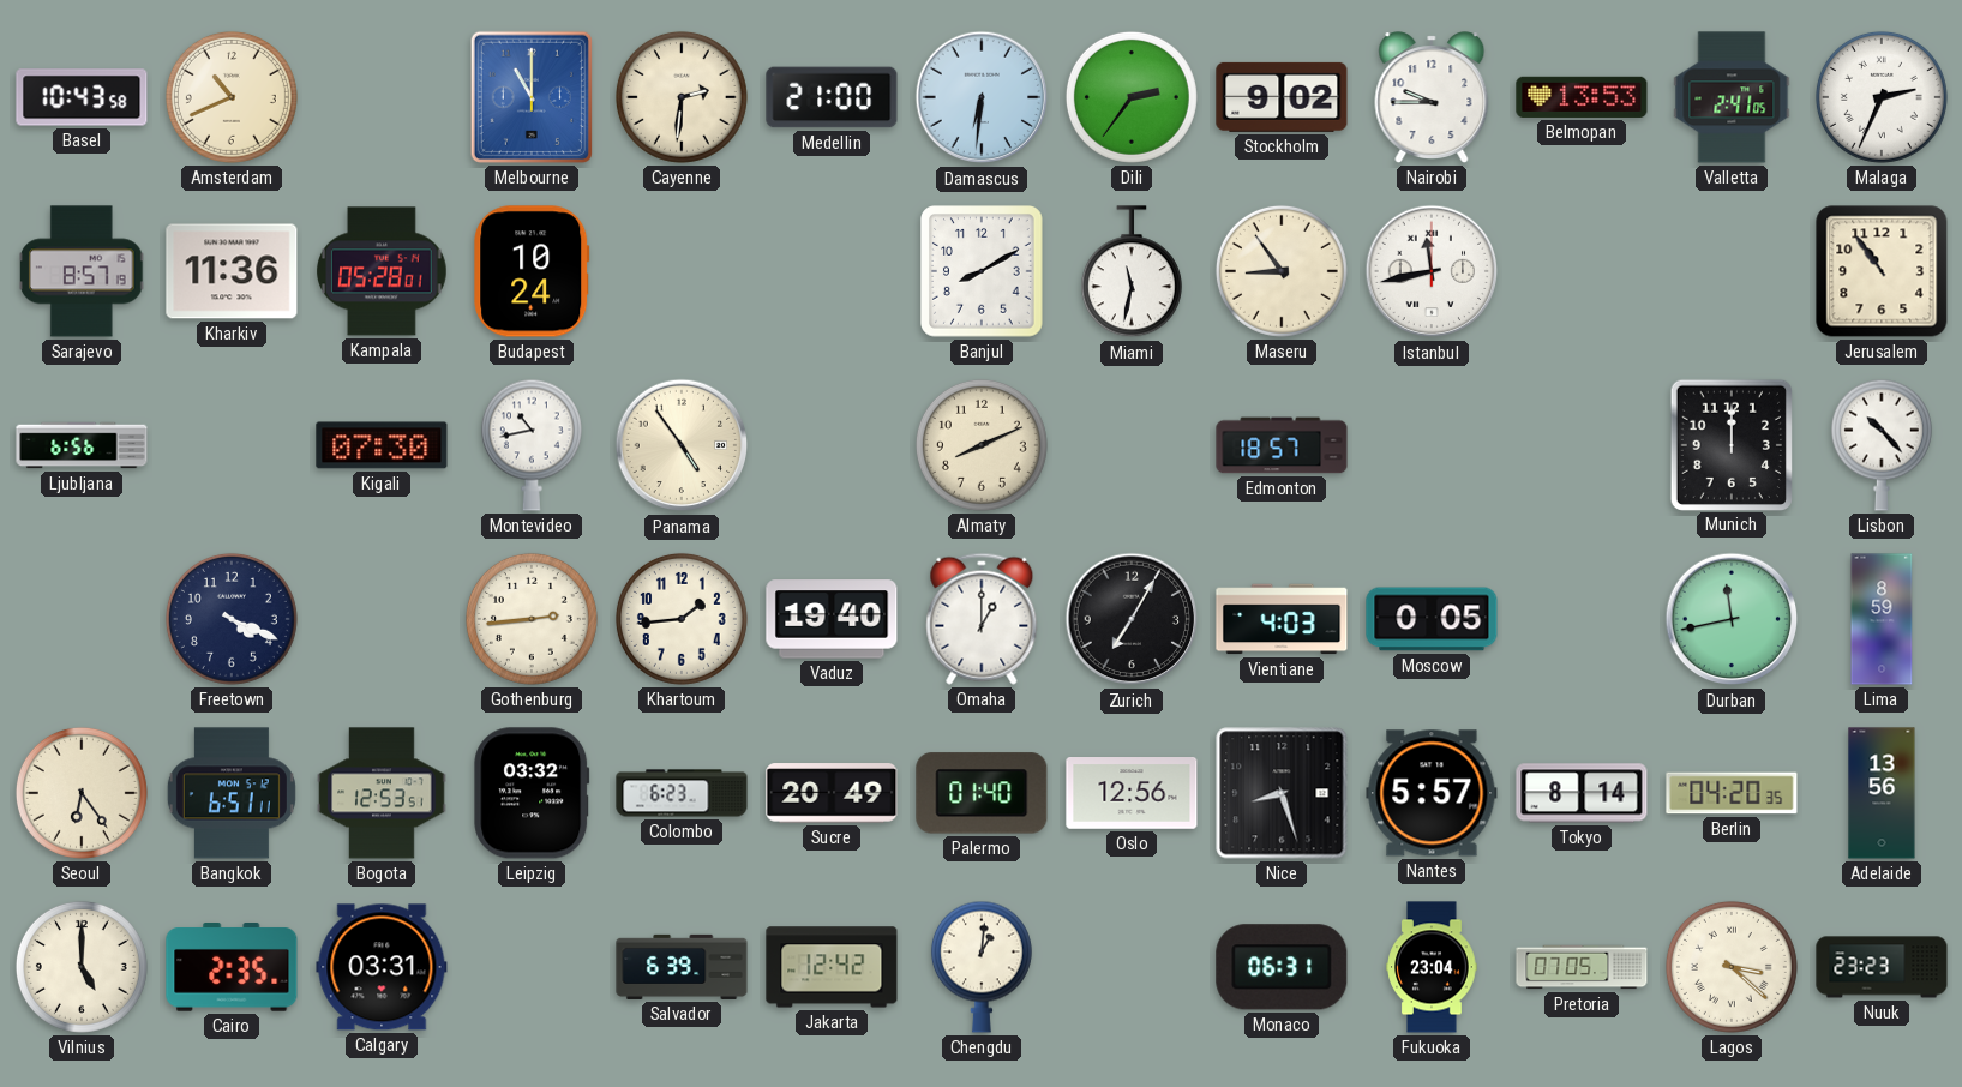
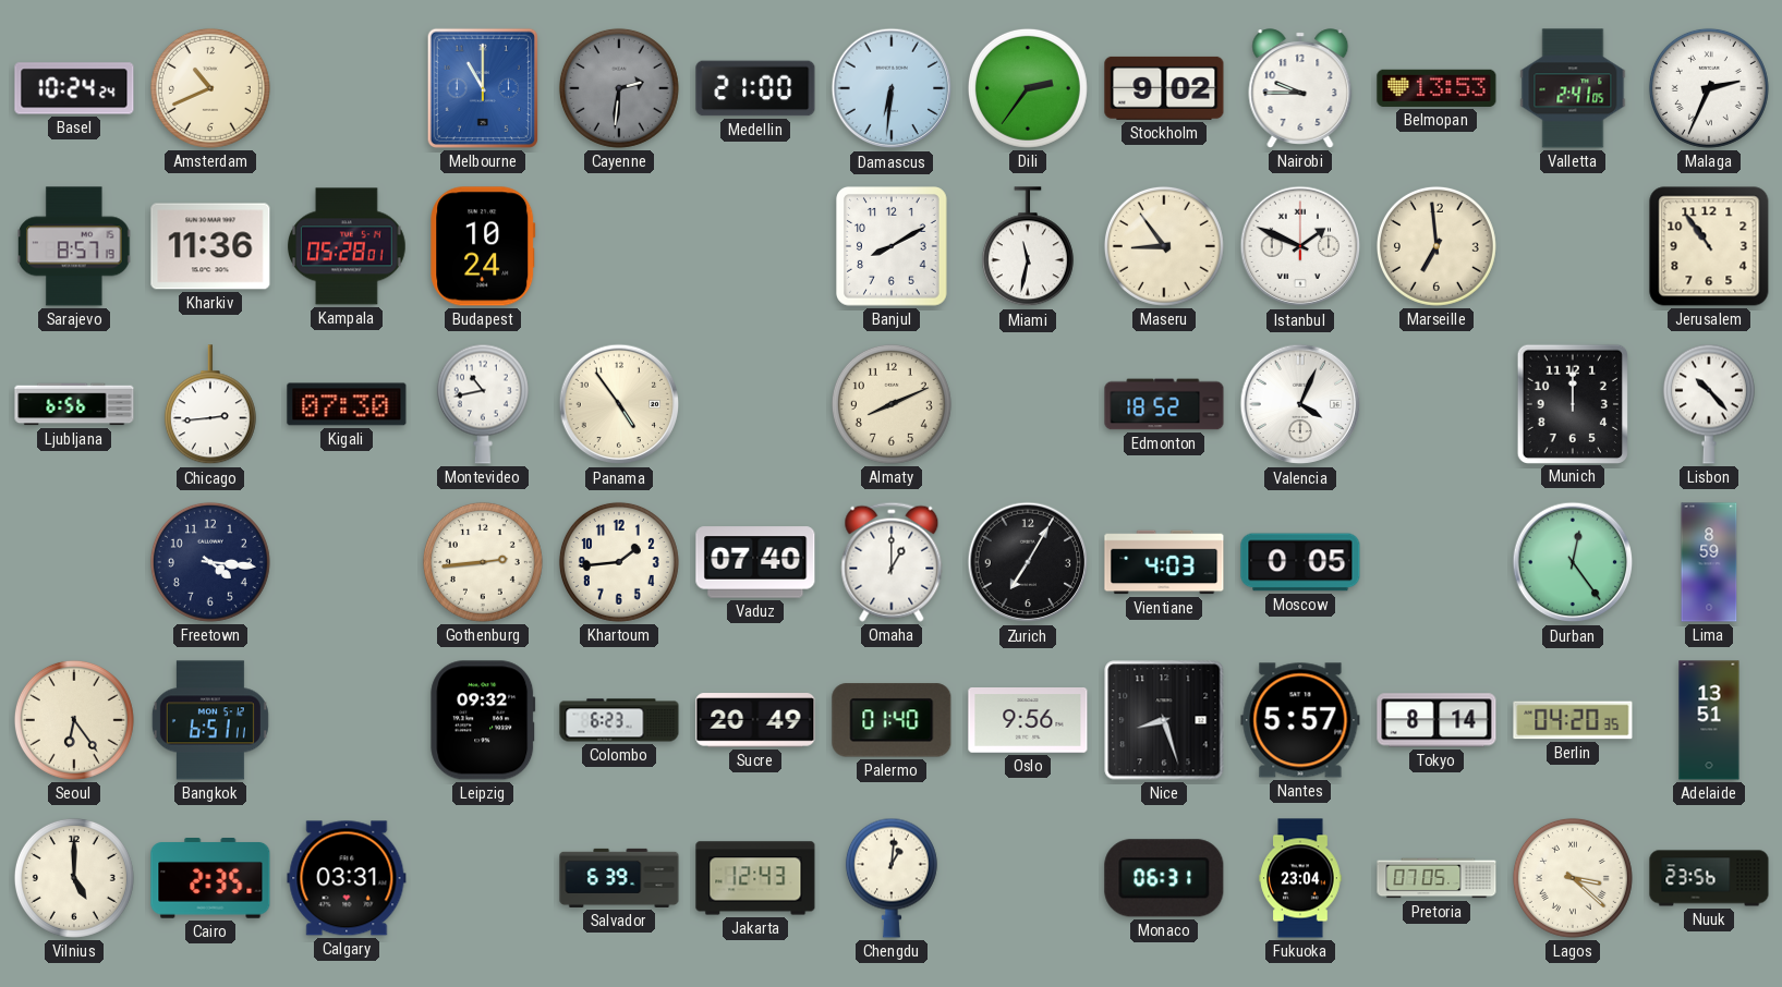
Basel: 10:43 -> 10:24
Cayenne dial: cream -> grey
Istanbul: 11:43 -> 1:49
Marseille: none -> 6:59
Chicago: none -> 2:44
Edmonton: 18:57 -> 18:52
Valencia: none -> 4:04
Freetown: 4:19 -> 4:16
Vaduz: 19:40 -> 07:40
Durban: 11:43 -> 12:24
Bogota: 12:53 -> none
Leipzig: 03:32 -> 09:32
Oslo: 12:56 -> 9:56
Adelaide: 13:56 -> 13:51
Jakarta: 12:42 -> 12:43
Nuuk: 23:23 -> 23:56
